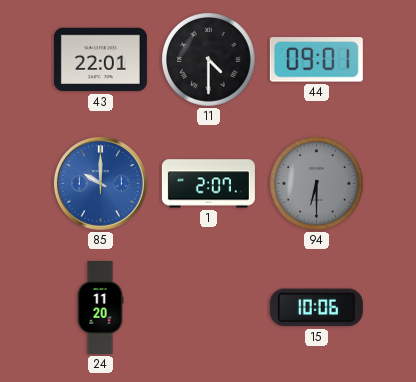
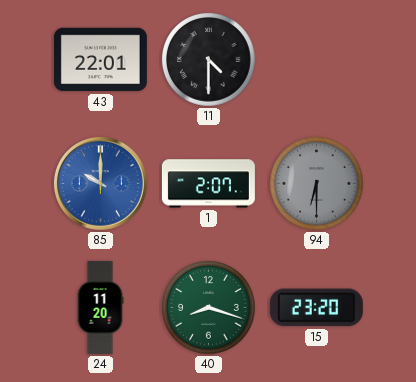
44: 09:01 -> none
40: none -> 8:18
15: 10:06 -> 23:20
